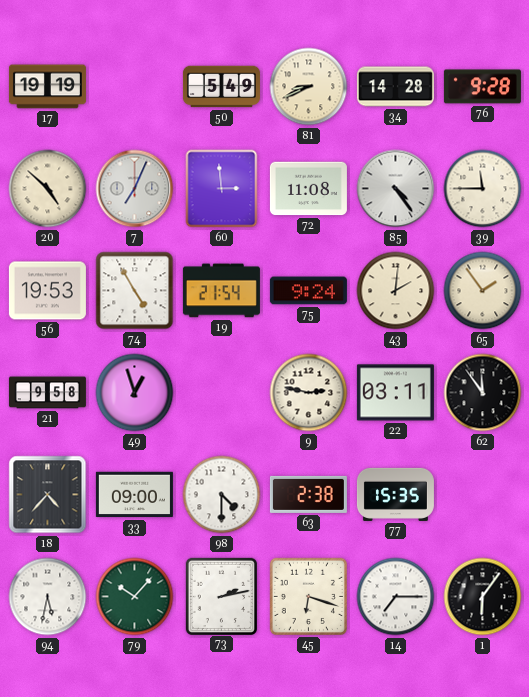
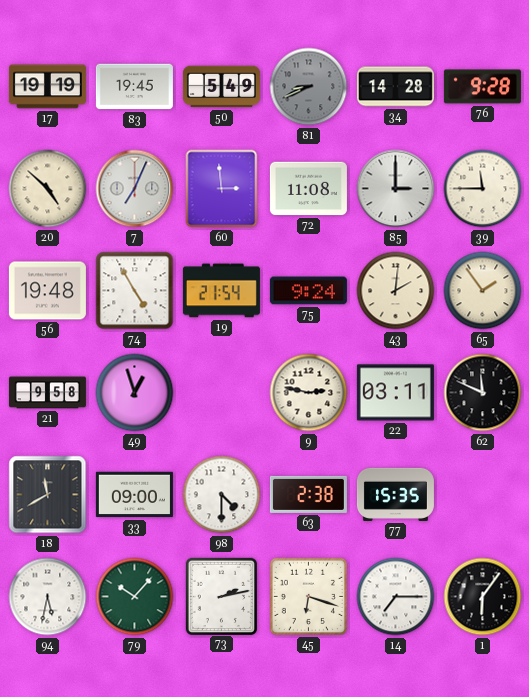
83: none -> 19:45
81 dial: cream -> grey
85: 4:24 -> 3:00
56: 19:53 -> 19:48
62: 11:54 -> 11:49
18: 4:37 -> 11:40
